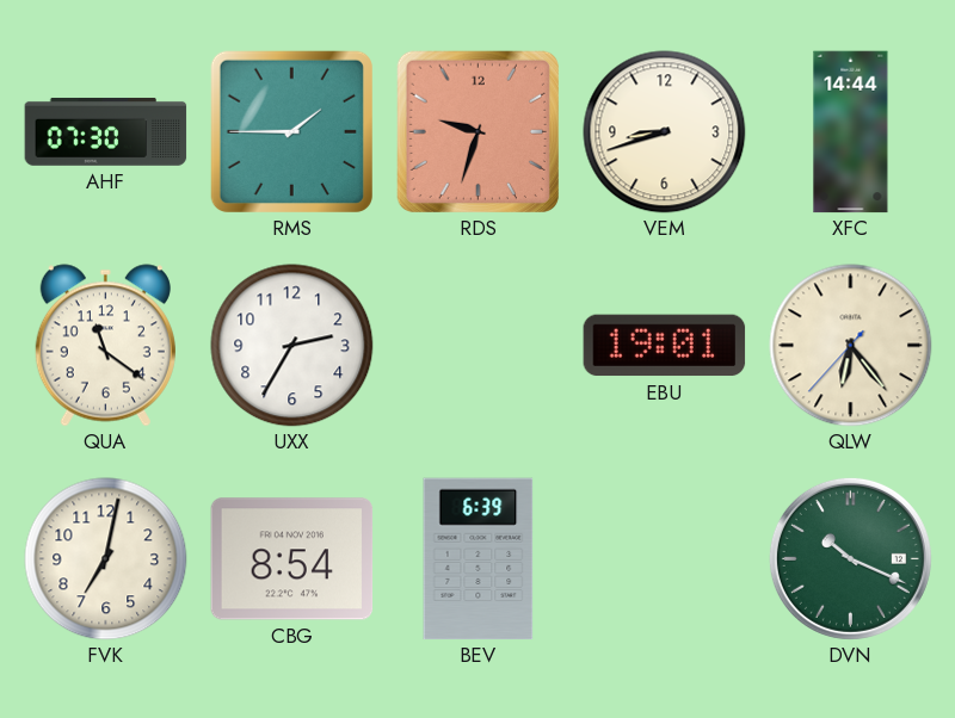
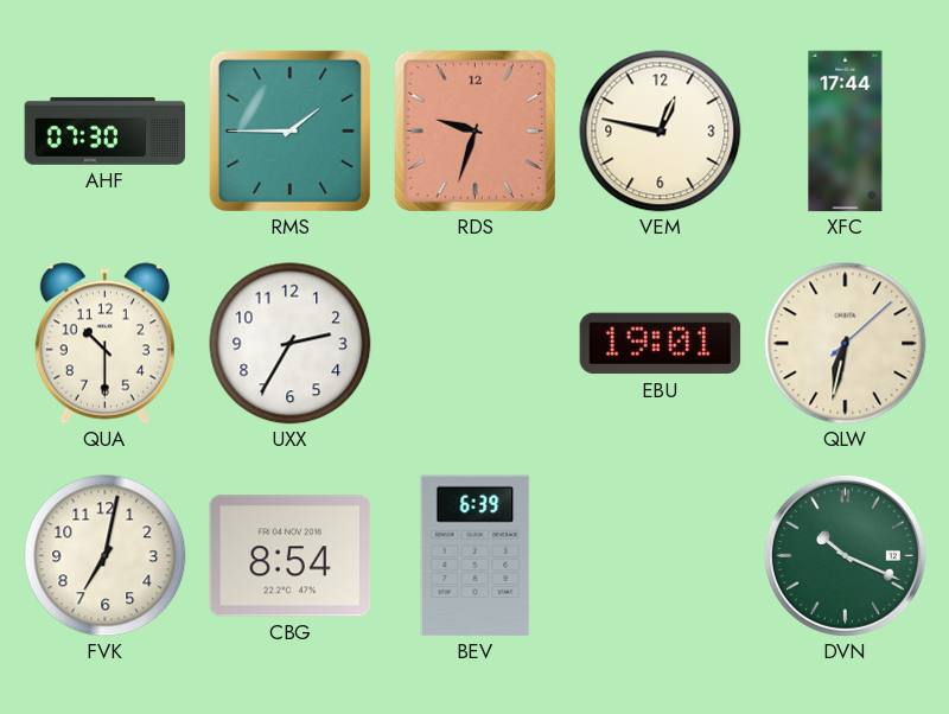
VEM: 8:42 -> 12:47
XFC: 14:44 -> 17:44
QUA: 11:21 -> 10:30
QLW: 6:23 -> 6:32
